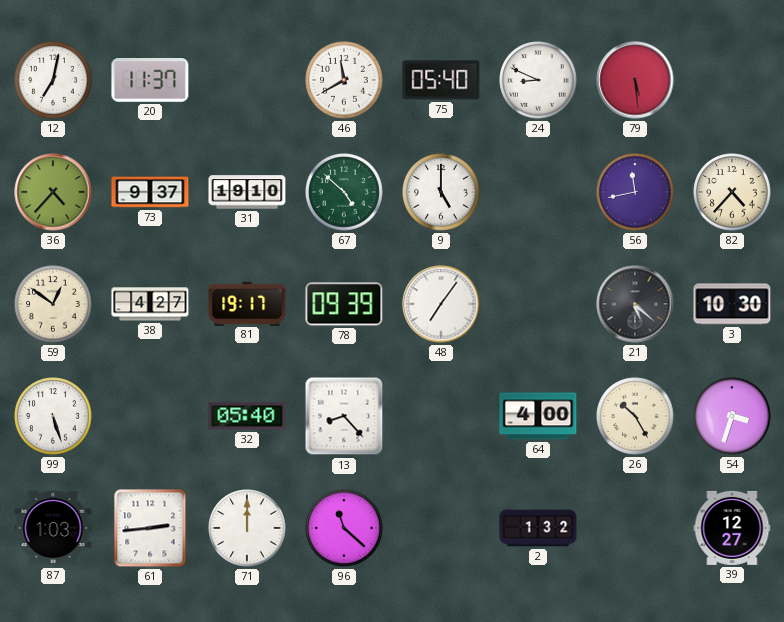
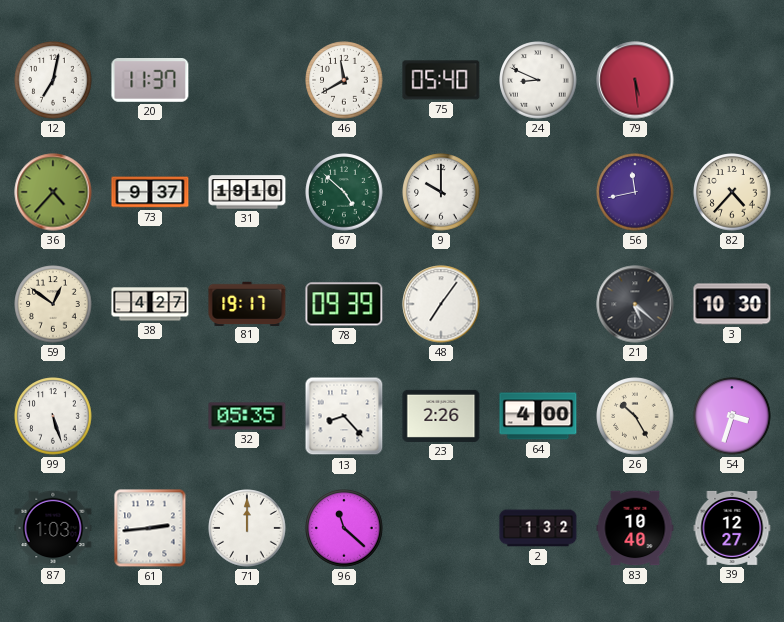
9: 5:00 -> 10:00
32: 05:40 -> 05:35
23: none -> 2:26
83: none -> 10:40
